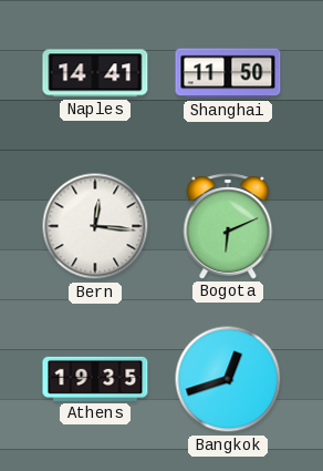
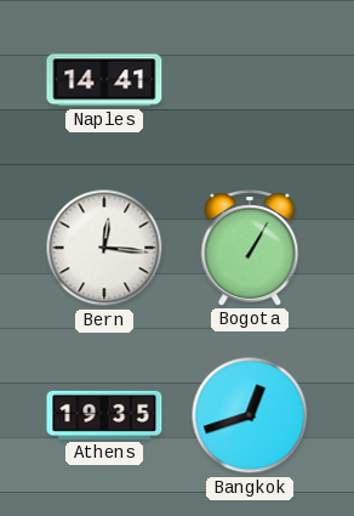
Shanghai: 11:50 -> none
Bogota: 6:11 -> 1:05
